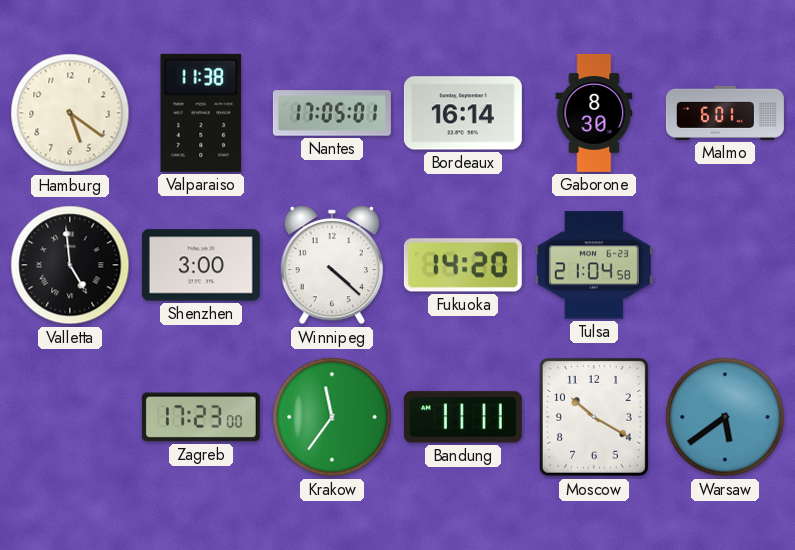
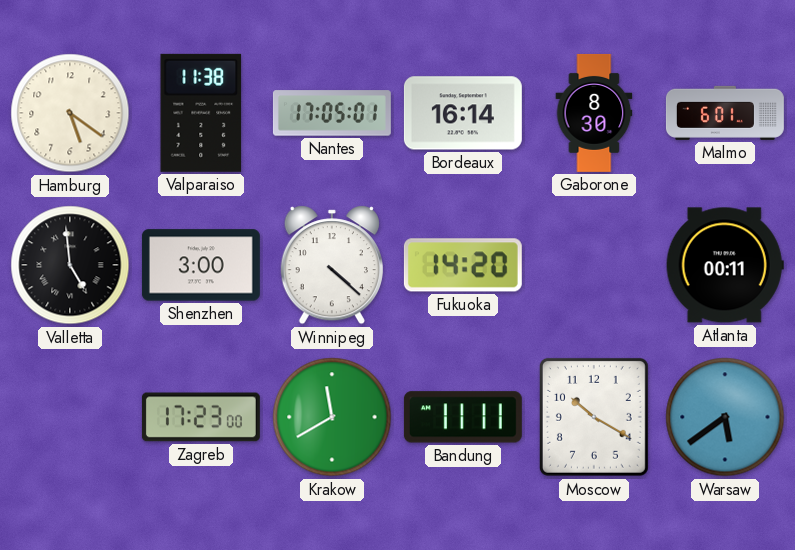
Tulsa: 21:04 -> none
Atlanta: none -> 00:11
Krakow: 11:36 -> 11:40
